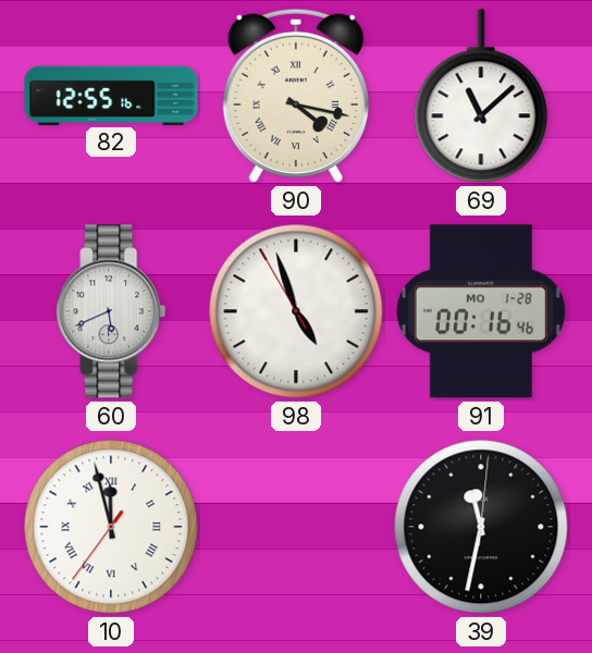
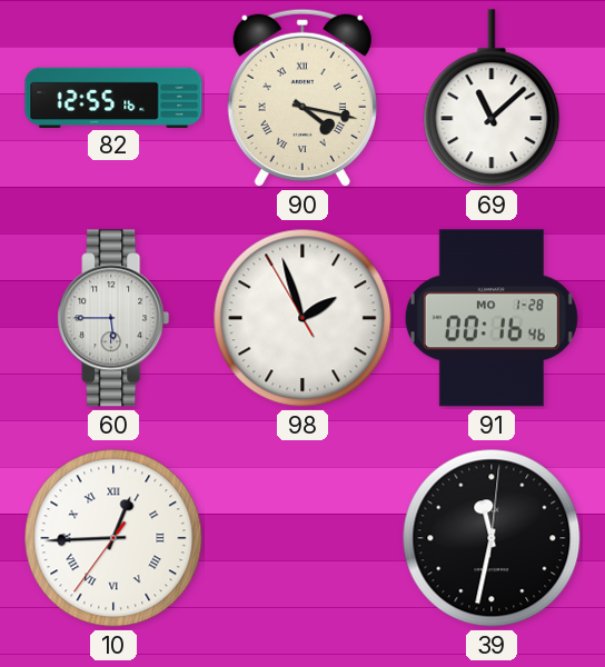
60: 5:41 -> 5:45
98: 4:56 -> 1:56
10: 11:57 -> 12:44
